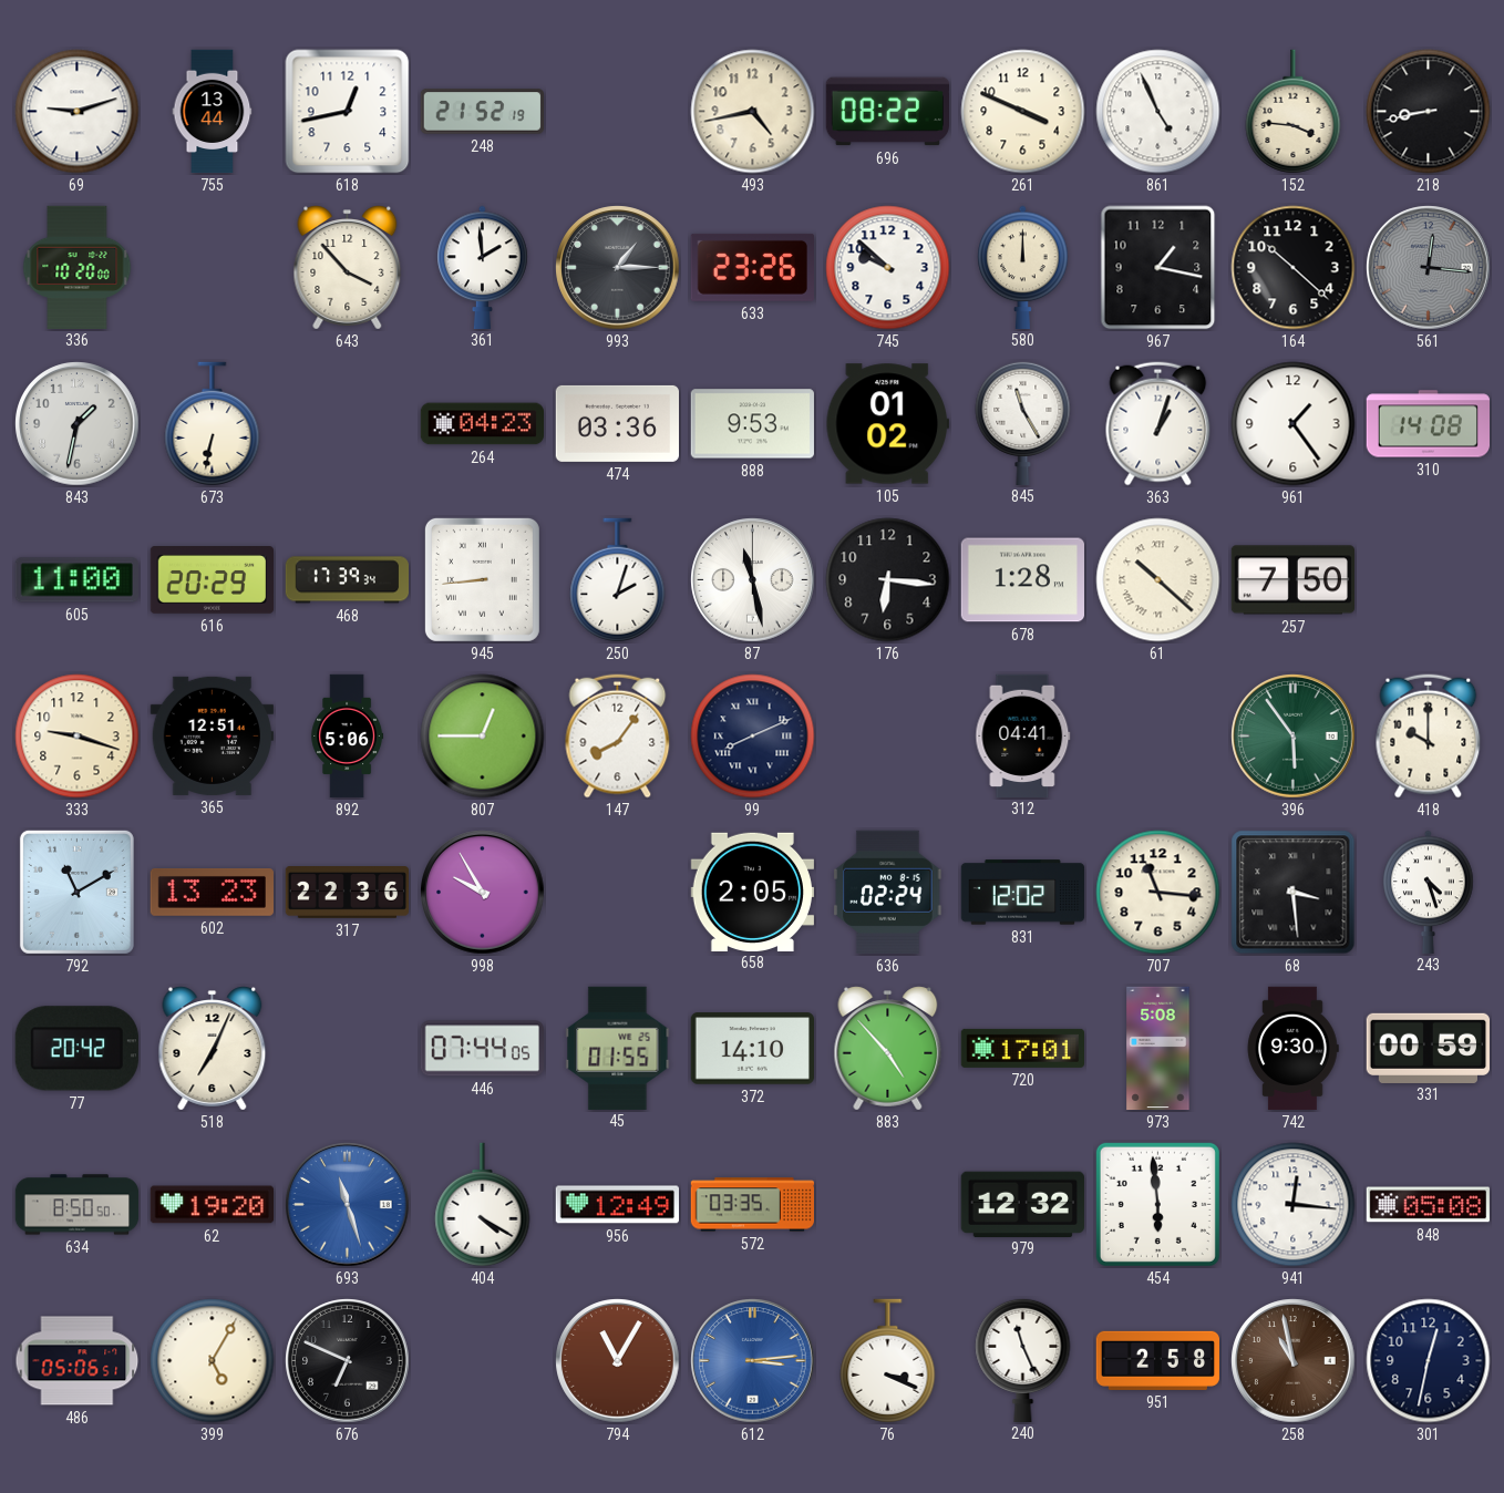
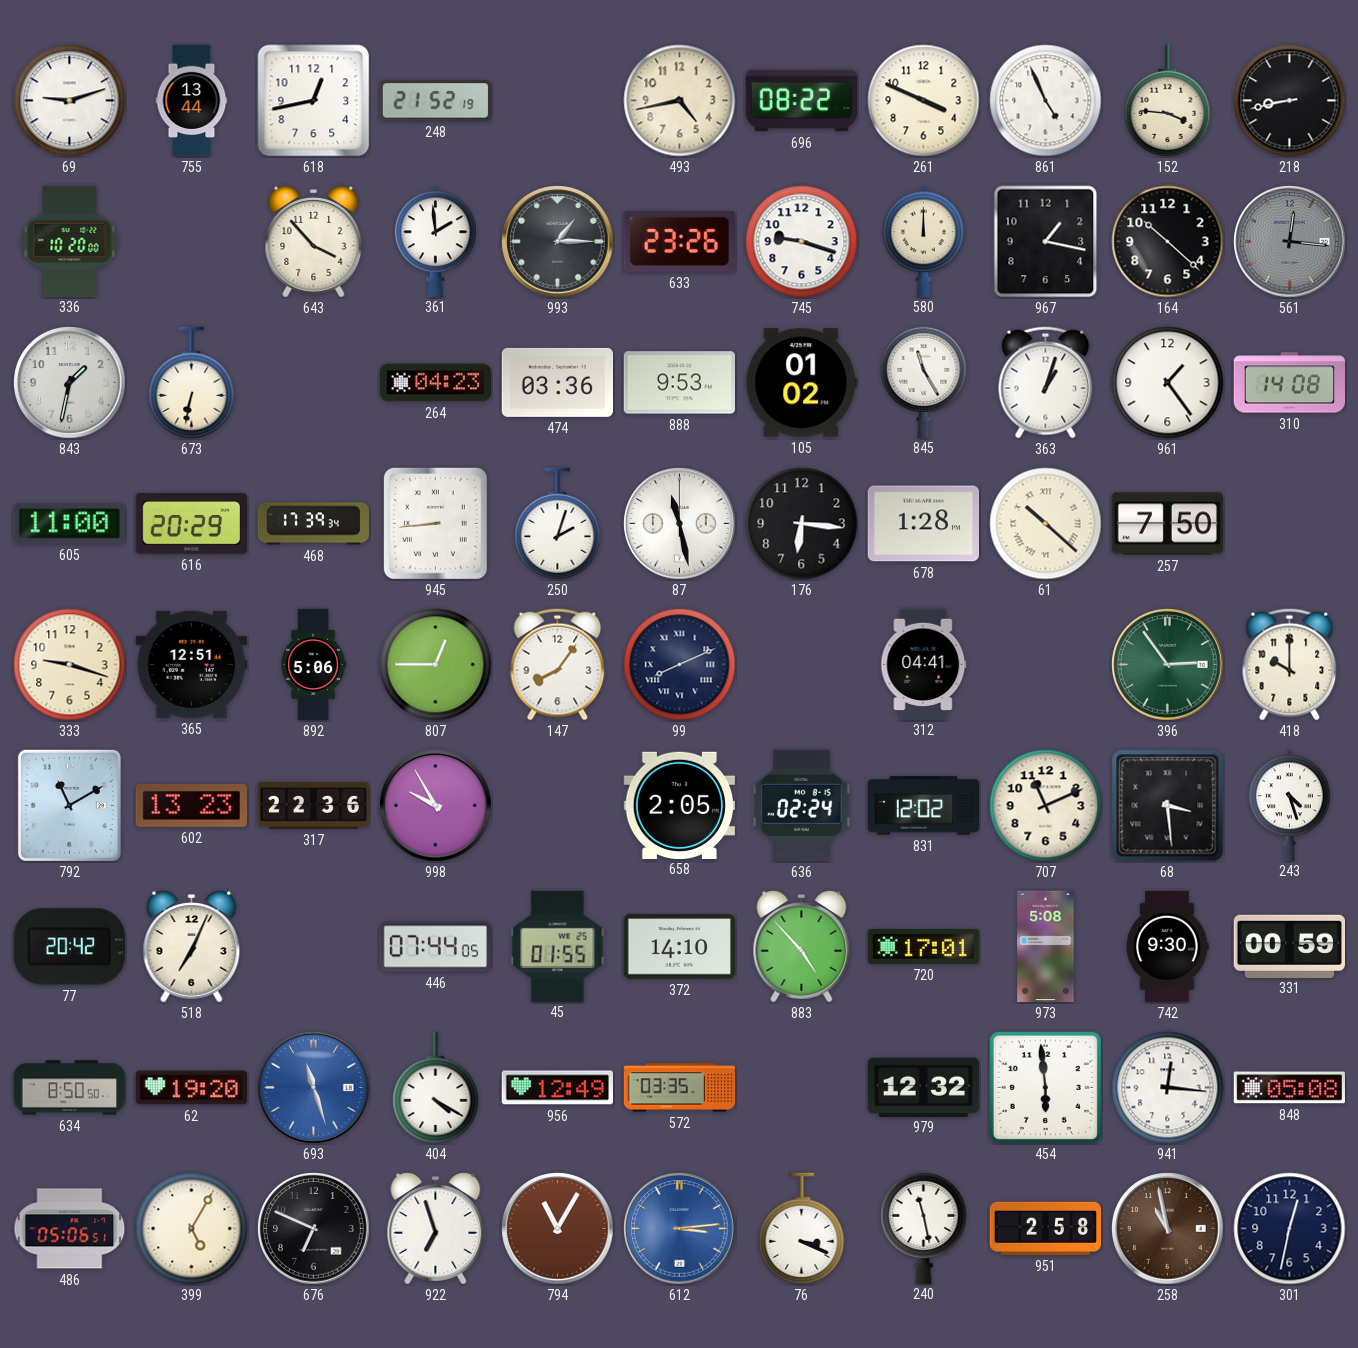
745: 9:52 -> 9:18
396: 5:54 -> 2:54
707: 11:16 -> 11:11
922: none -> 6:57
240: 11:26 -> 11:28
